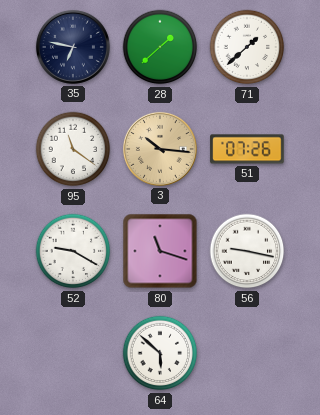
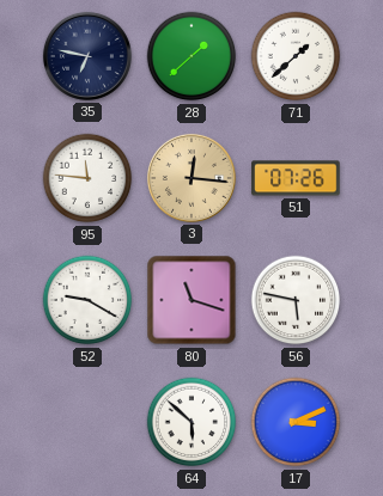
95: 11:21 -> 11:46
3: 10:16 -> 12:16
56: 9:17 -> 5:47
17: none -> 3:11
